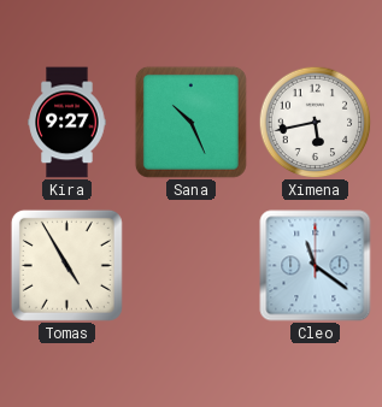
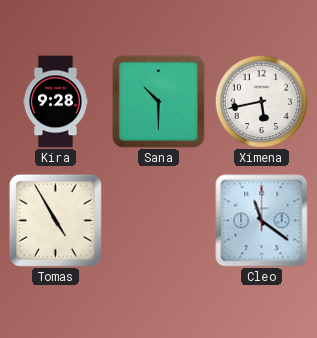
Kira: 9:27 -> 9:28
Sana: 10:26 -> 10:30
